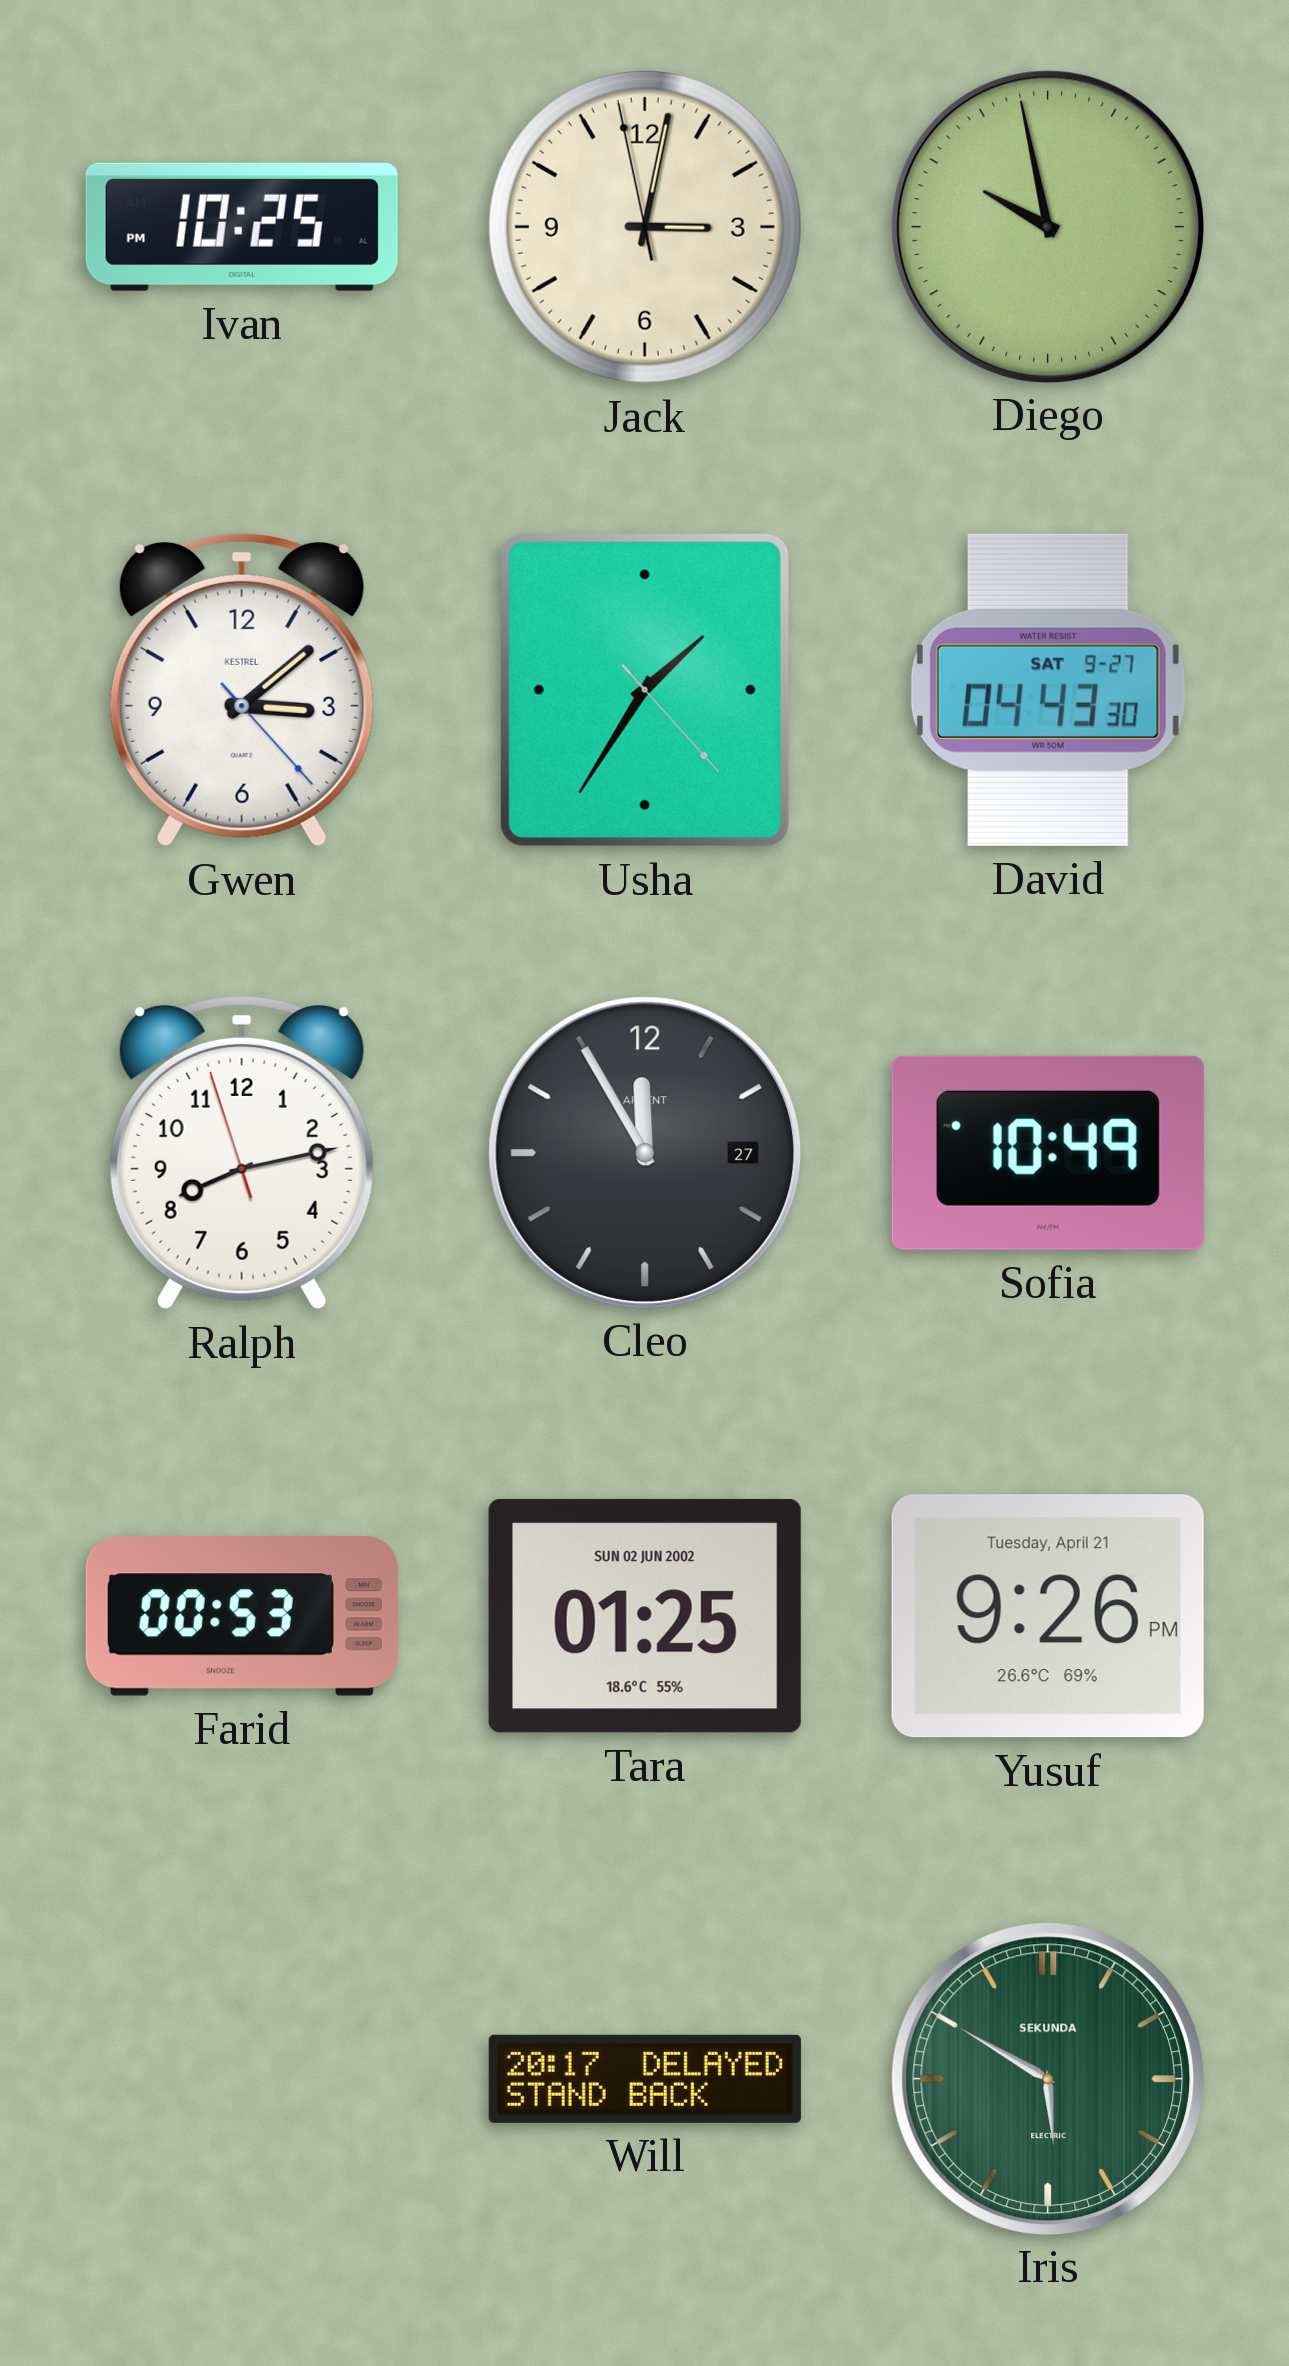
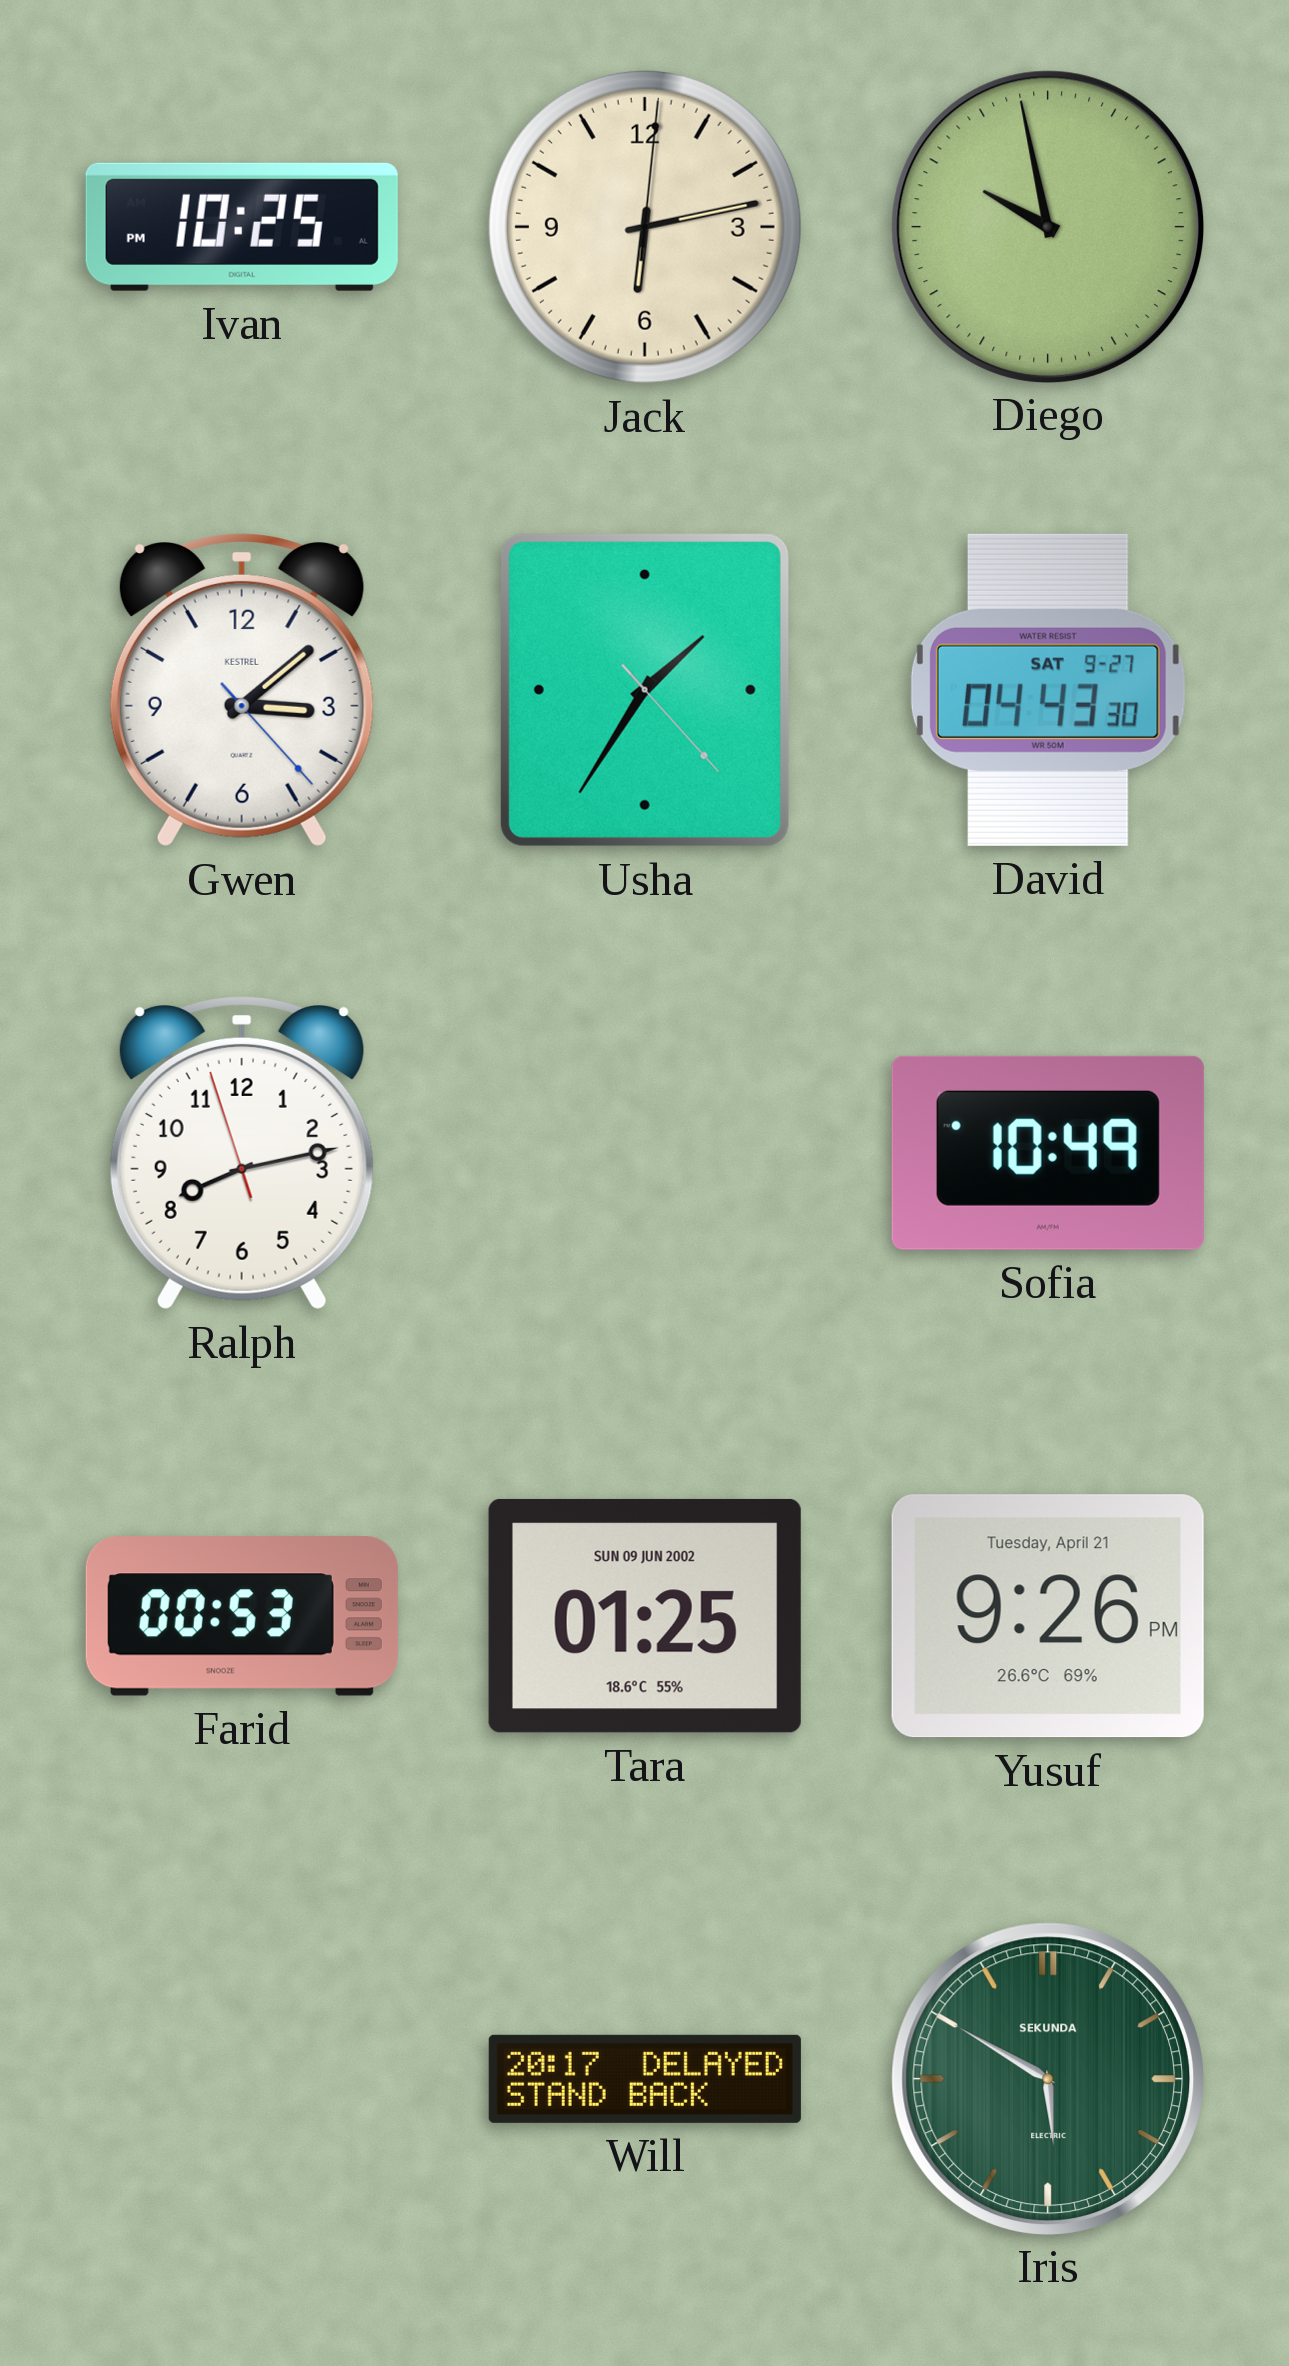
Jack: 3:01 -> 6:13
Cleo: 11:55 -> none
Tara date: SUN 02 JUN 2002 -> SUN 09 JUN 2002
